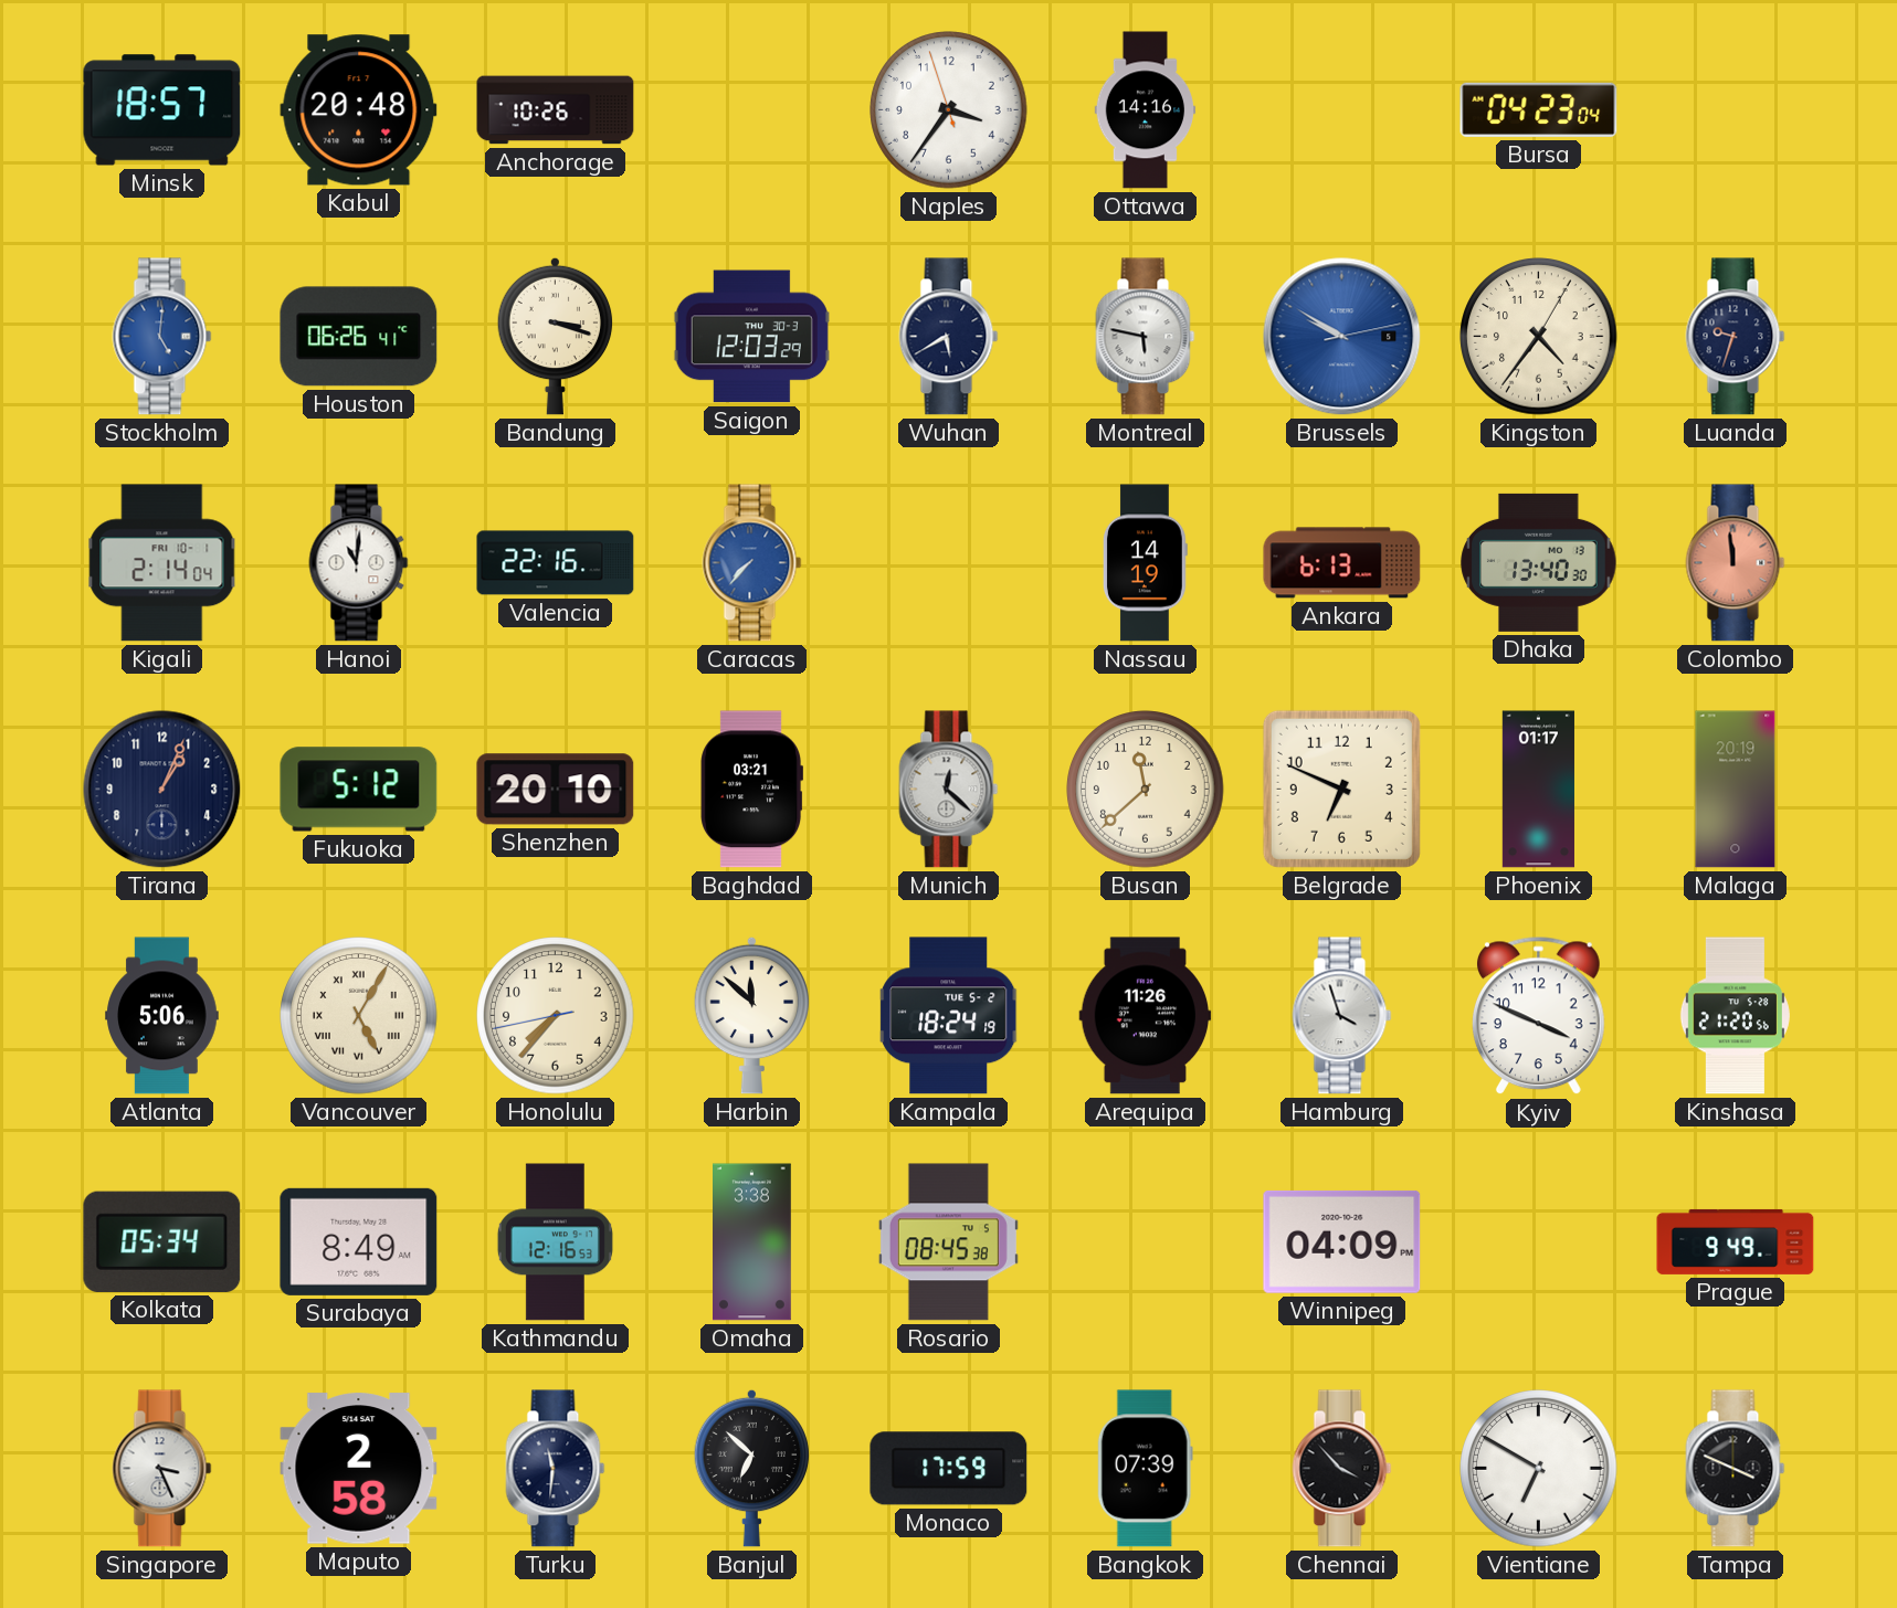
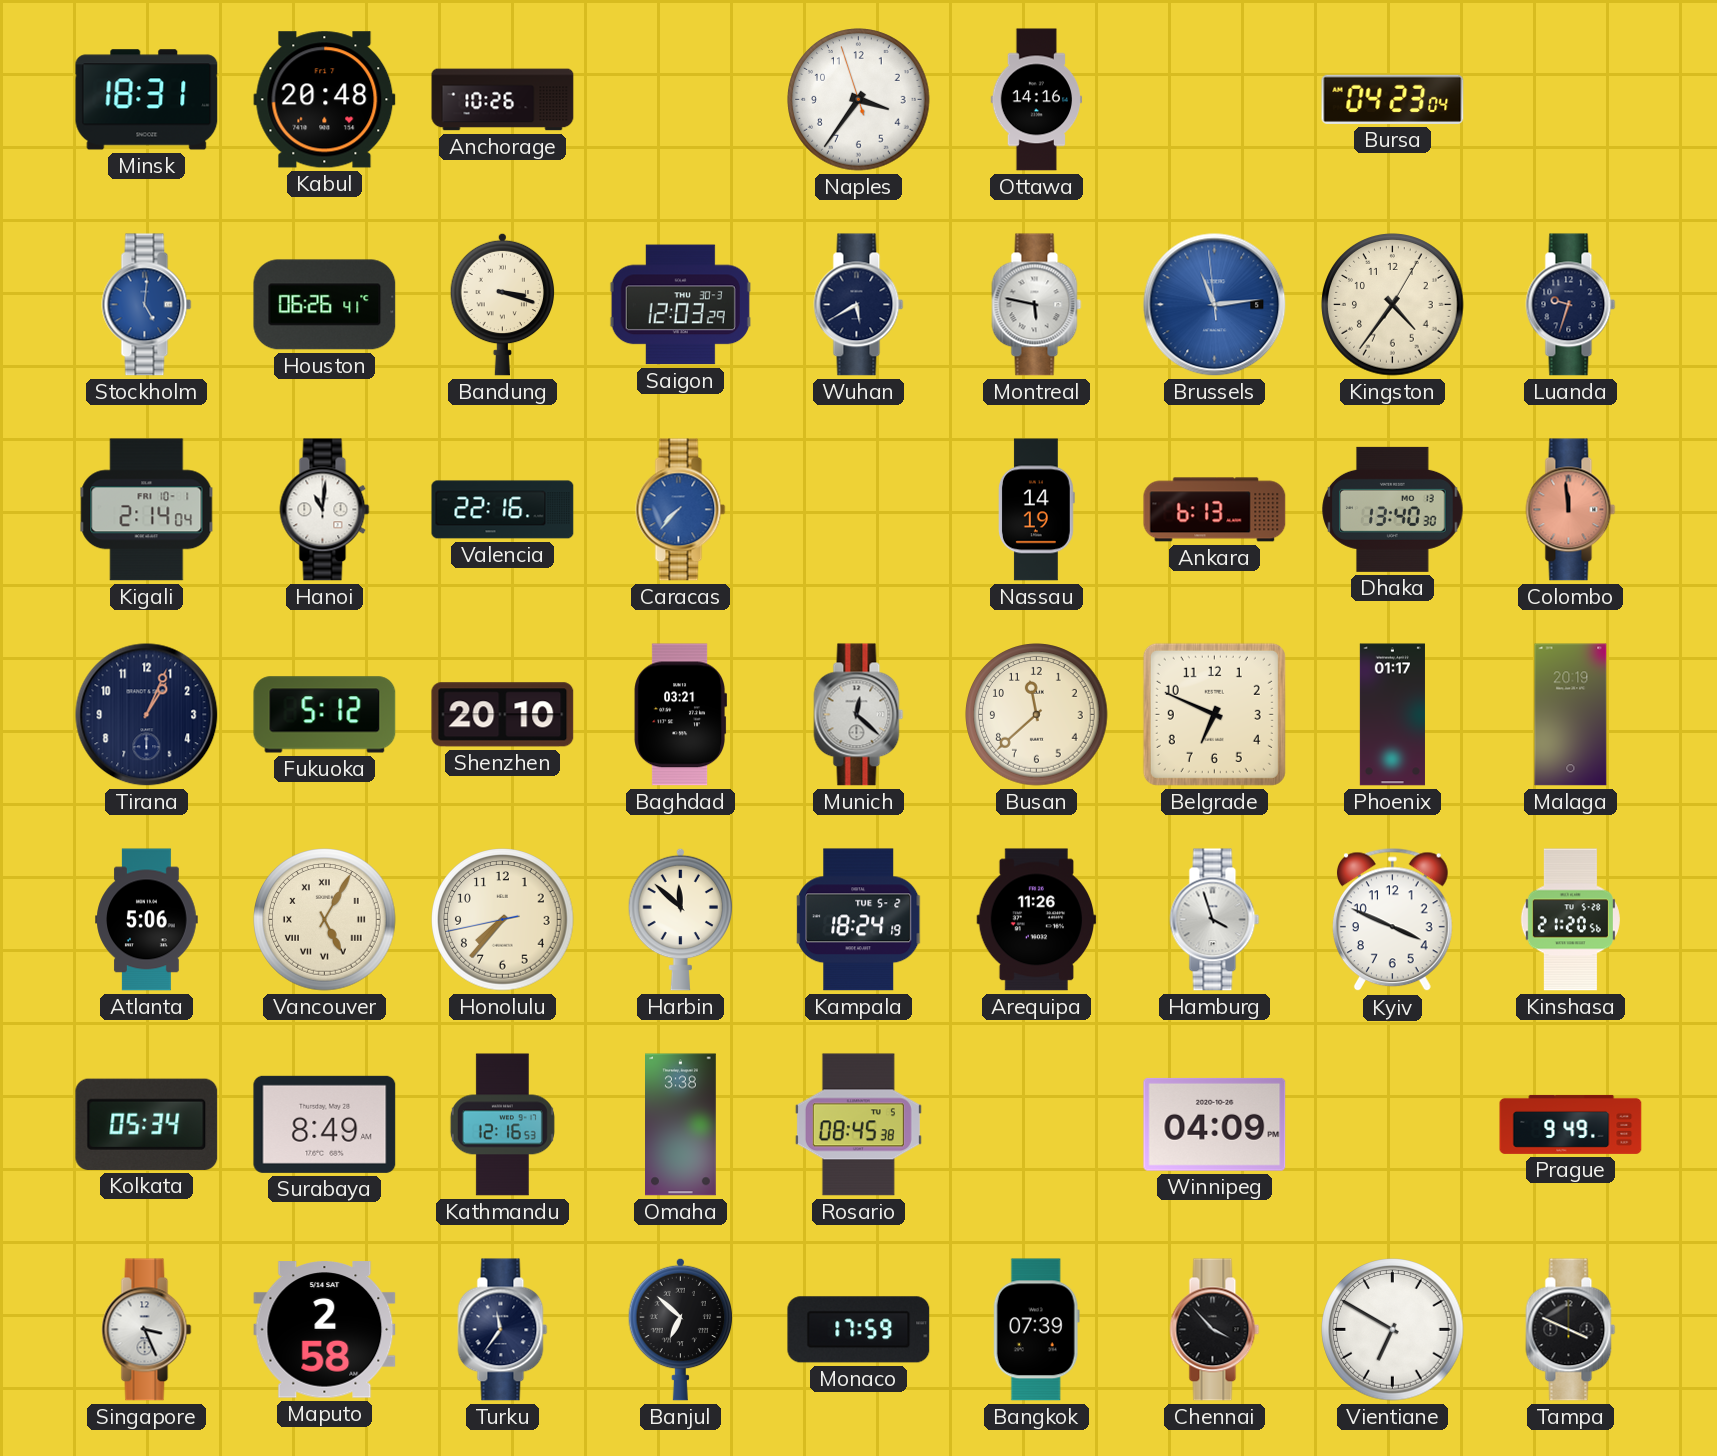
Minsk: 18:57 -> 18:31
Brussels: 9:50 -> 11:13
Turku: 11:31 -> 11:36
